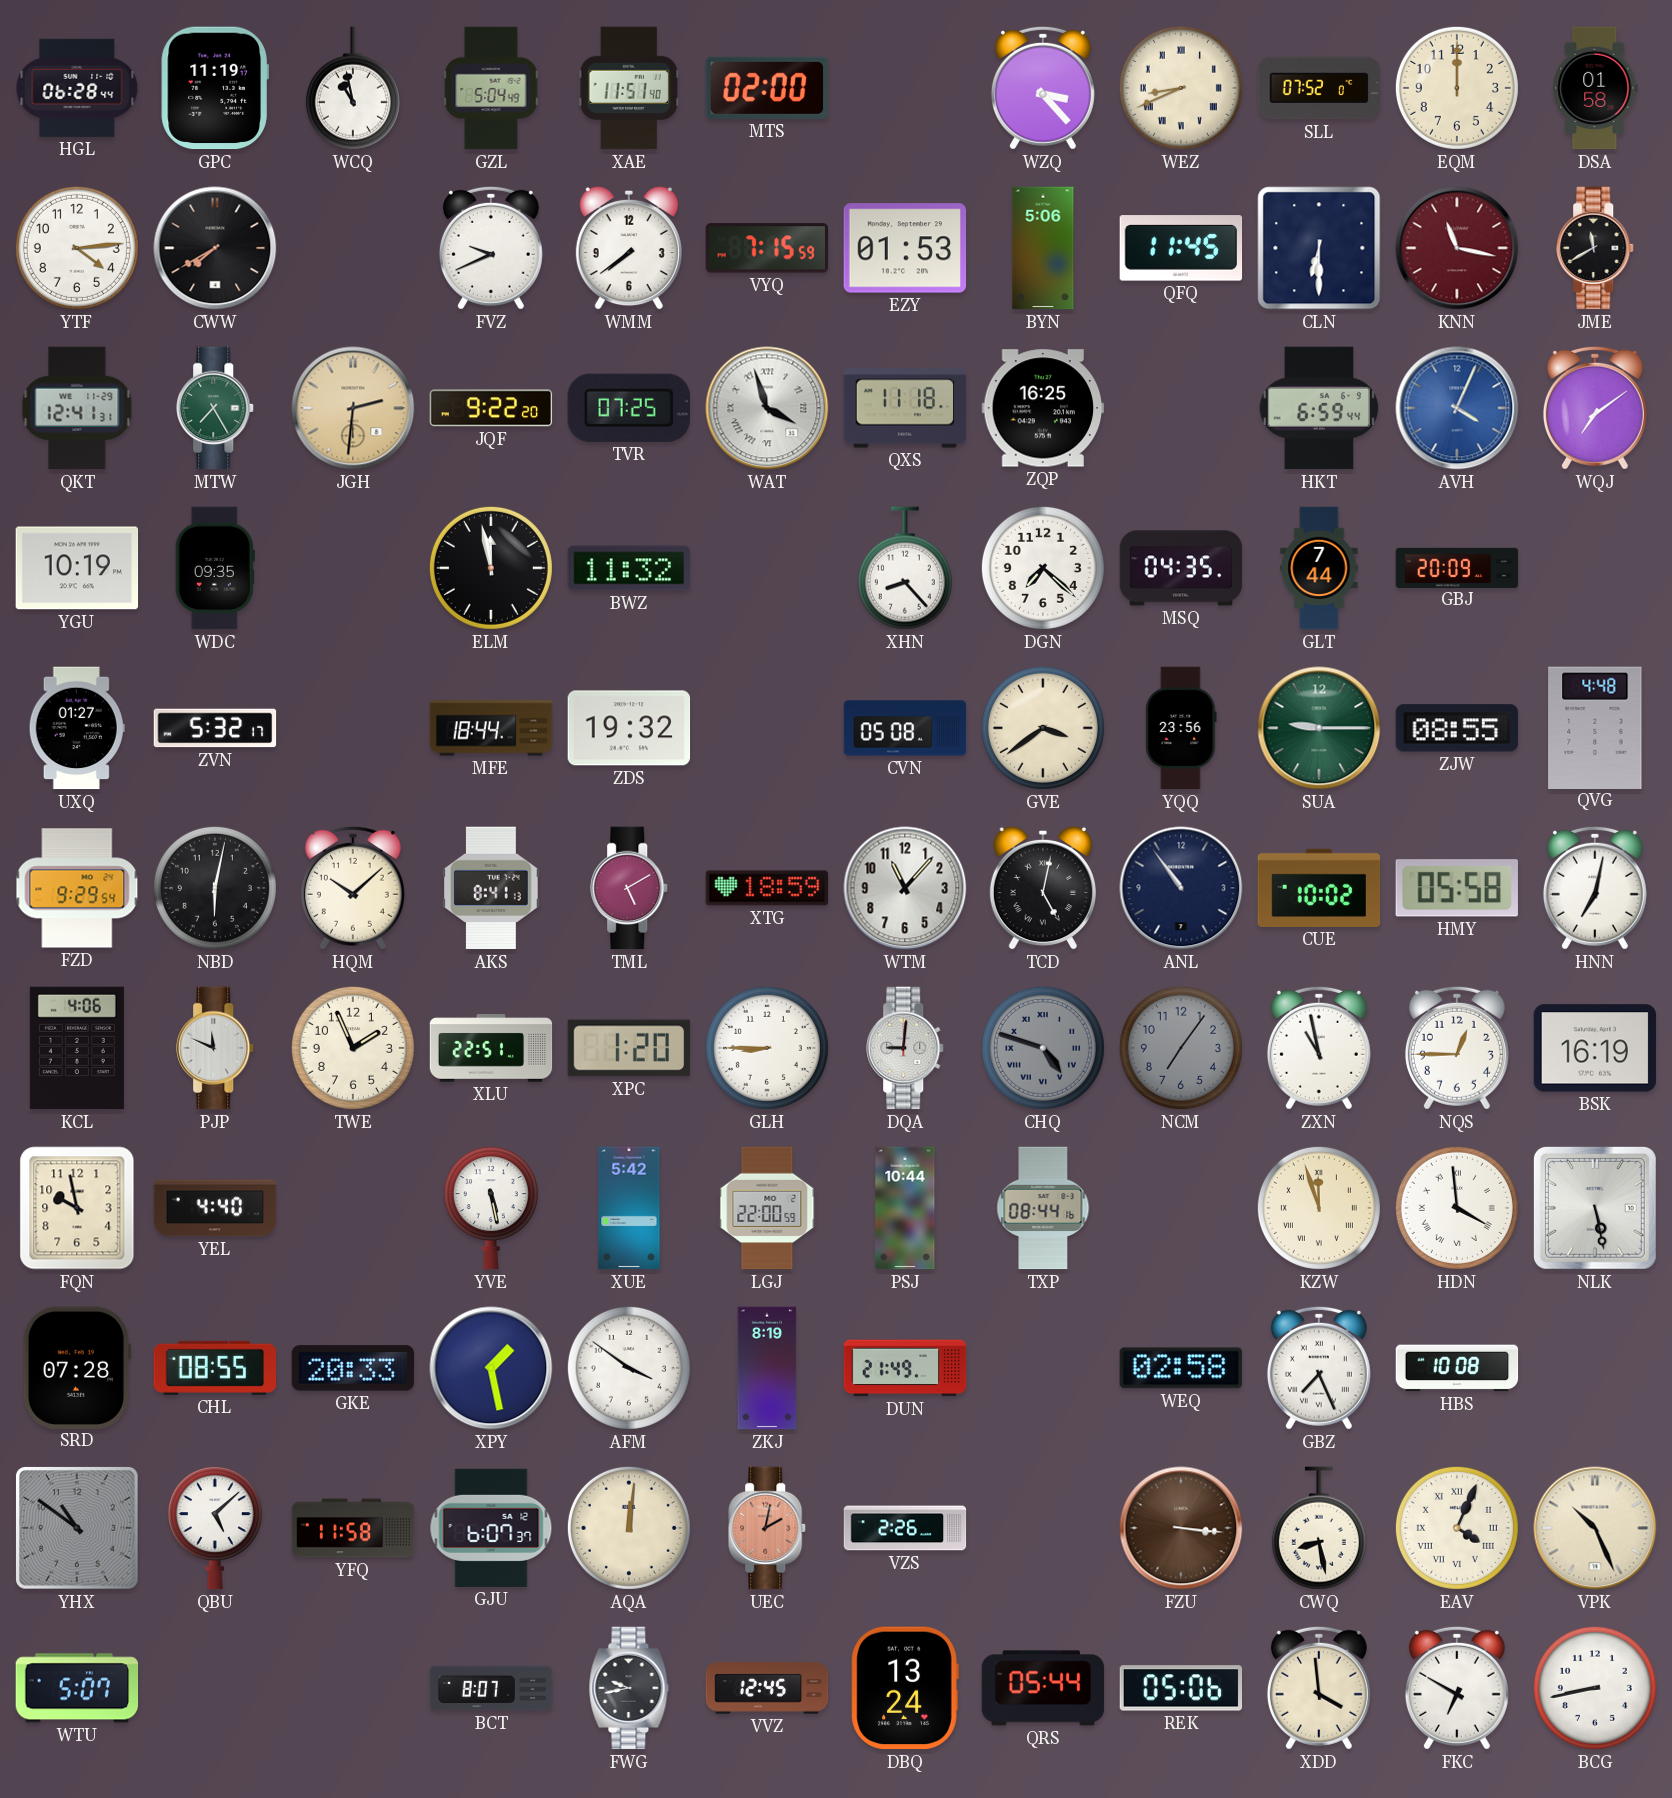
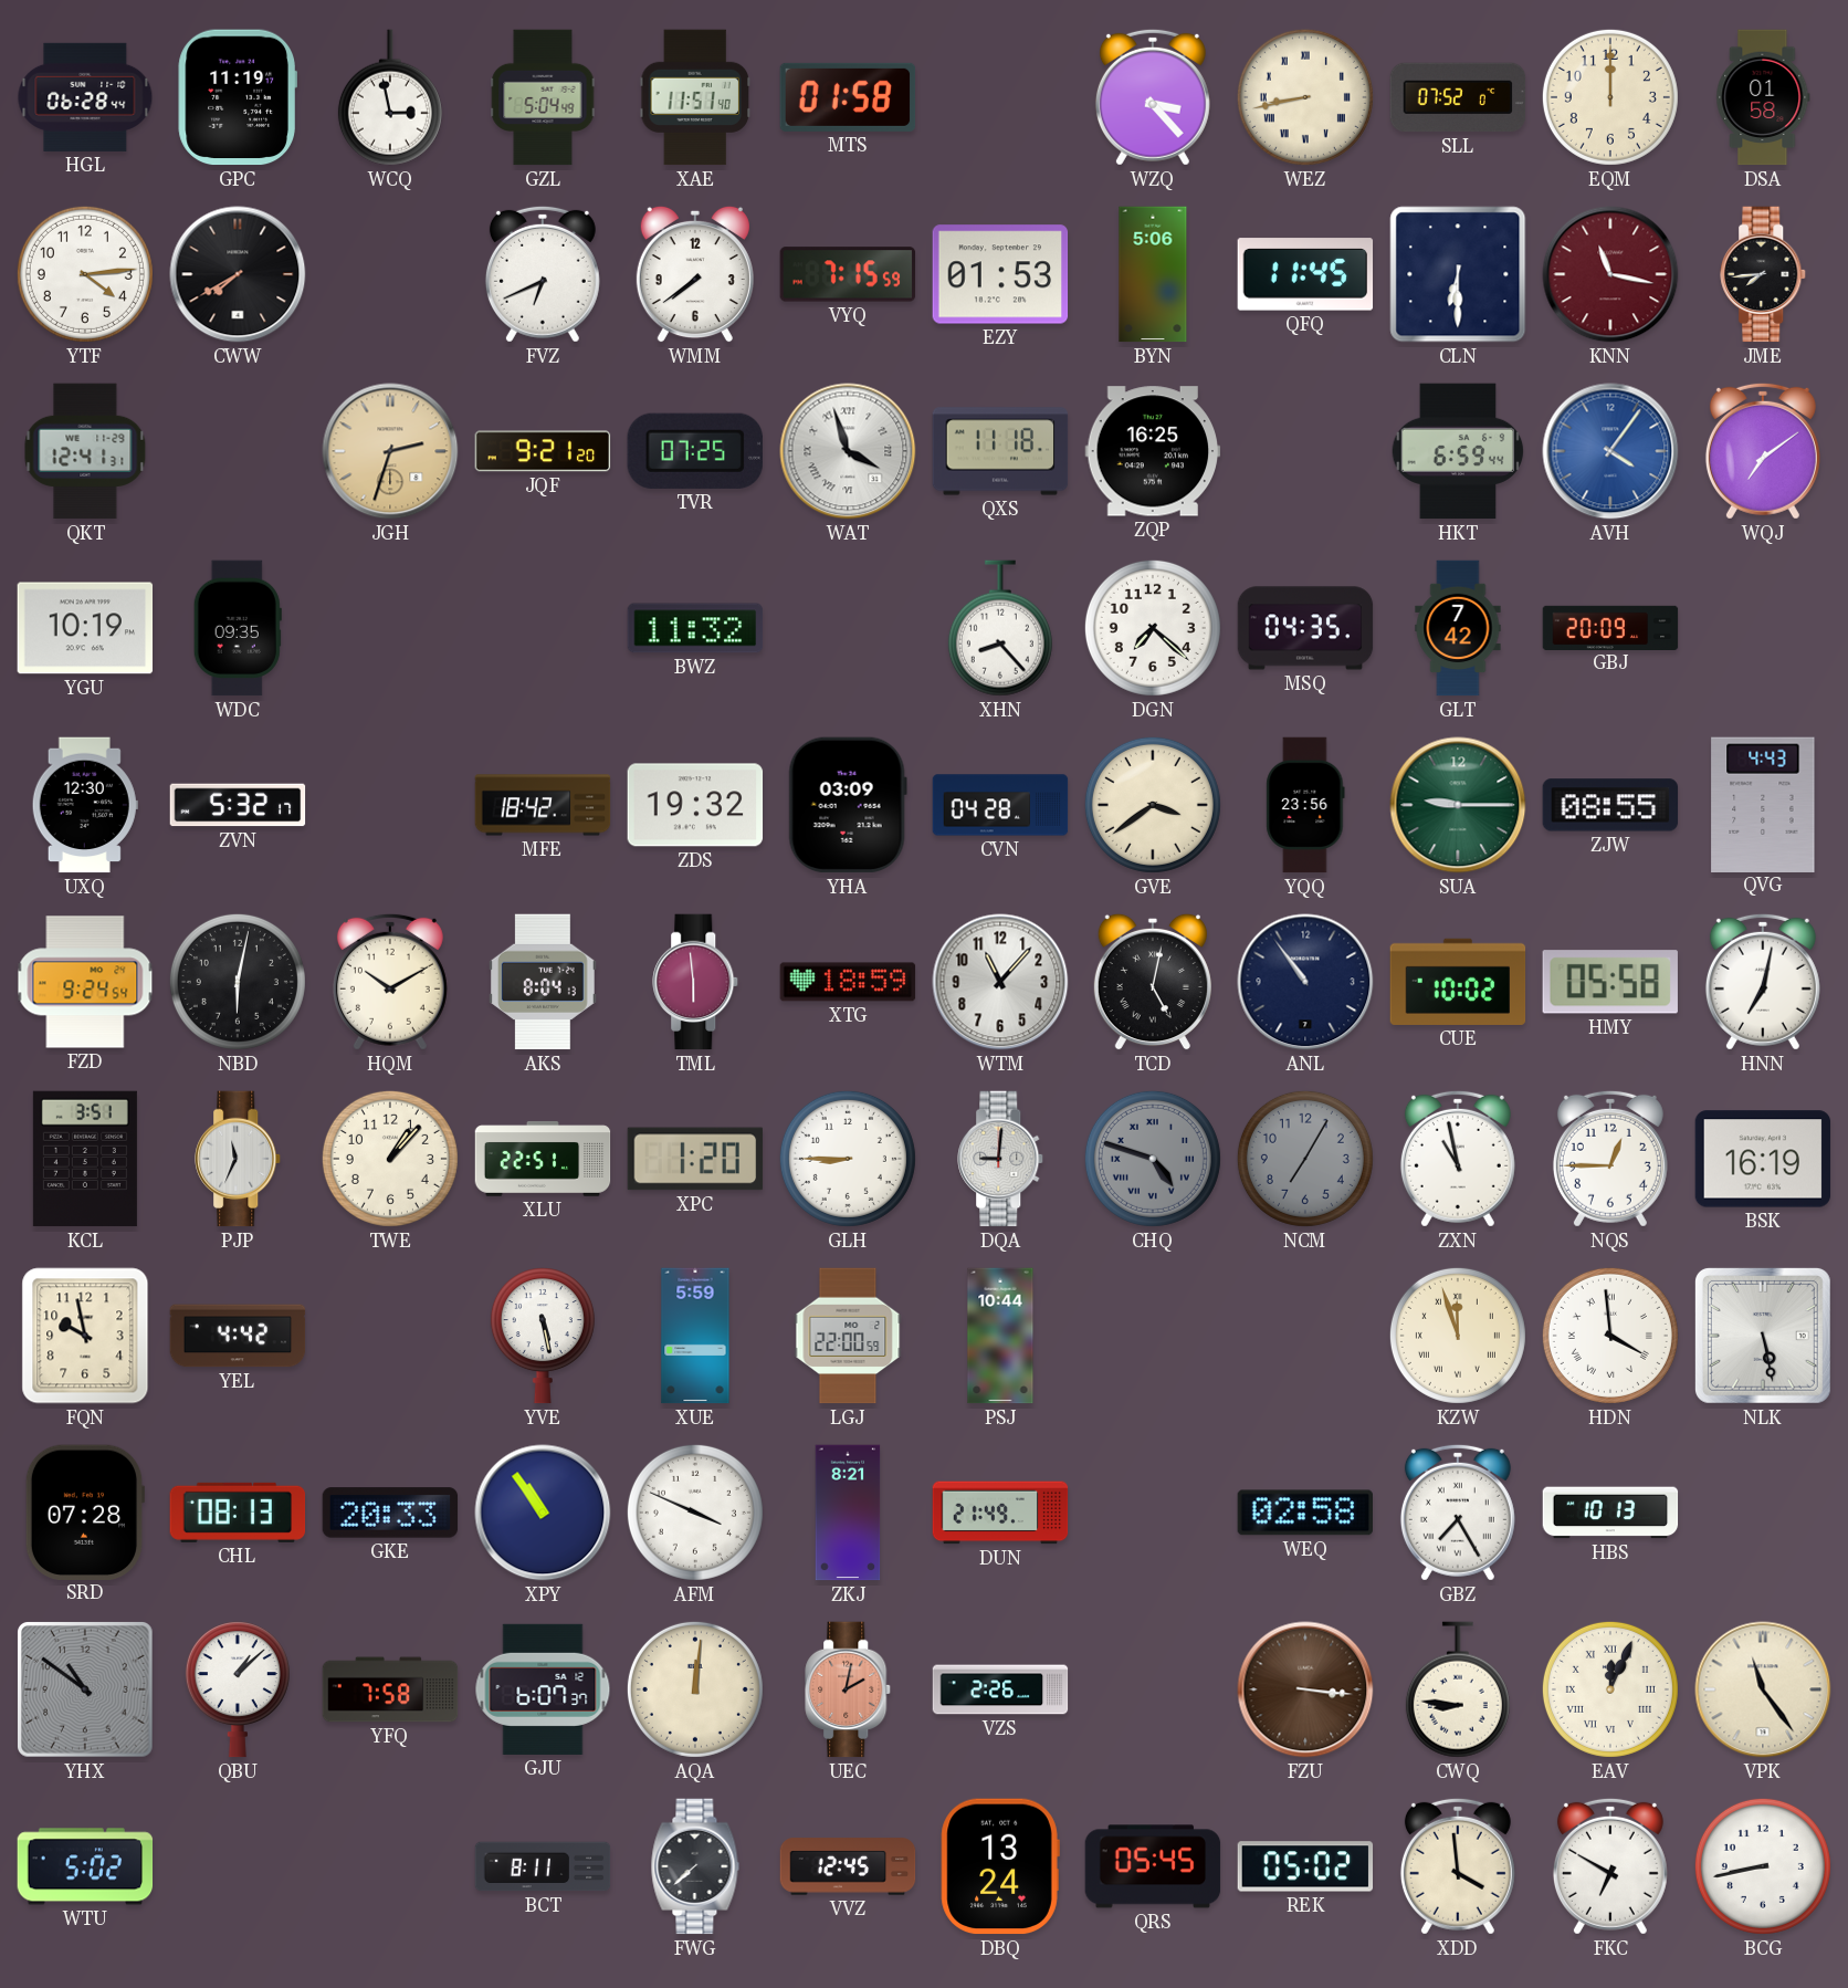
WCQ: 10:58 -> 2:58
MTS: 02:00 -> 01:58
WEZ: 8:41 -> 8:43
FVZ: 9:41 -> 6:41
JME: 11:40 -> 7:44
MTW: 7:25 -> none
JGH: 2:31 -> 2:33
JQF: 9:22 -> 9:21
AVH: 4:04 -> 4:06
ELM: 11:58 -> none
GLT: 7:44 -> 7:42
UXQ: 01:27 -> 12:30
MFE: 18:44 -> 18:42
YHA: none -> 03:09
CVN: 05:08 -> 04:28
QVG: 4:48 -> 4:43
FZD: 9:29 -> 9:24
HQM: 10:08 -> 10:10
AKS: 8:41 -> 8:04
TML: 5:10 -> 5:59
KCL: 4:06 -> 3:51
PJP: 11:49 -> 11:34
TWE: 1:56 -> 1:07
NCM: 7:06 -> 7:05
YEL: 4:40 -> 4:42
XUE: 5:42 -> 5:59
TXP: 08:44 -> none
CHL: 08:55 -> 08:13
XPY: 1:28 -> 10:54
AFM: 3:51 -> 3:49
ZKJ: 8:19 -> 8:21
GBZ: 7:26 -> 7:25
HBS: 10:08 -> 10:13
QBU: 5:08 -> 1:08
YFQ: 11:58 -> 7:58
CWQ: 8:28 -> 8:46
EAV: 4:04 -> 12:04
VPK: 10:26 -> 11:24
WTU: 5:07 -> 5:02
BCT: 8:07 -> 8:11
FWG: 9:43 -> 7:38
QRS: 05:44 -> 05:45
REK: 05:06 -> 05:02
